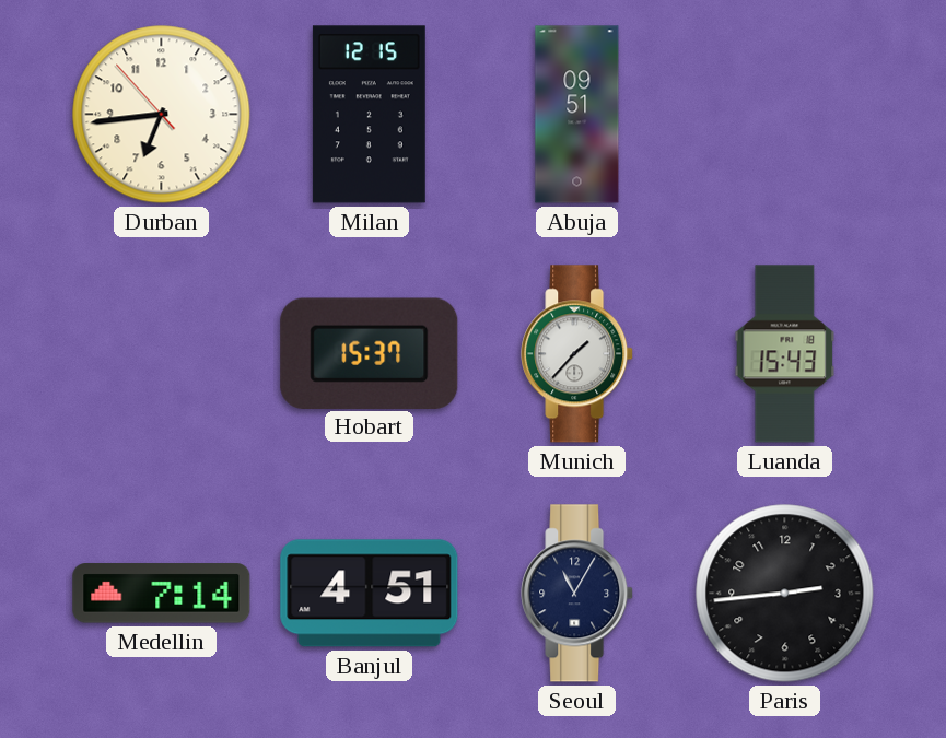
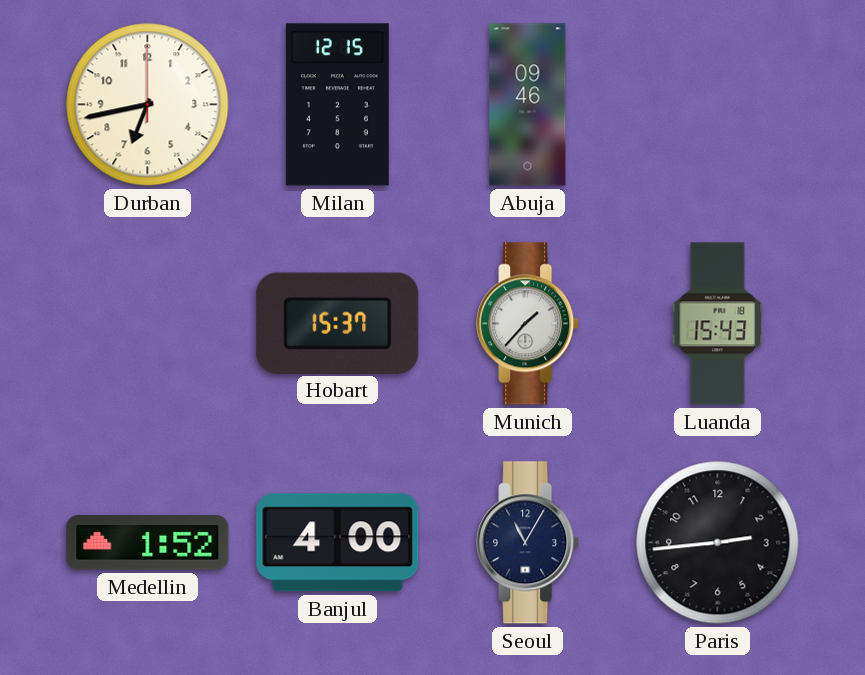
Durban: 6:43:53 -> 6:43:00
Abuja: 09:51 -> 09:46
Medellin: 7:14 -> 1:52
Banjul: 4:51 -> 4:00
